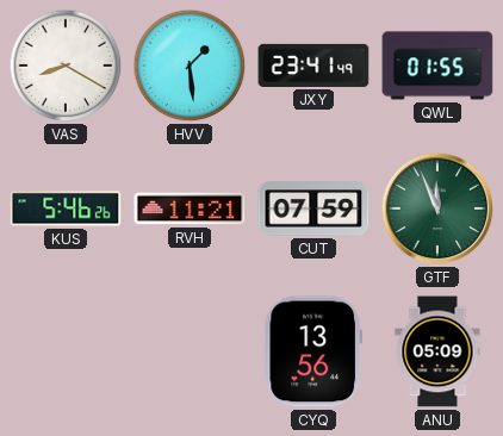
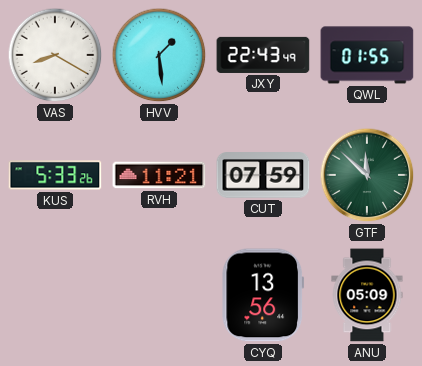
JXY: 23:41 -> 22:43
KUS: 5:46 -> 5:33
GTF: 11:56 -> 11:52
